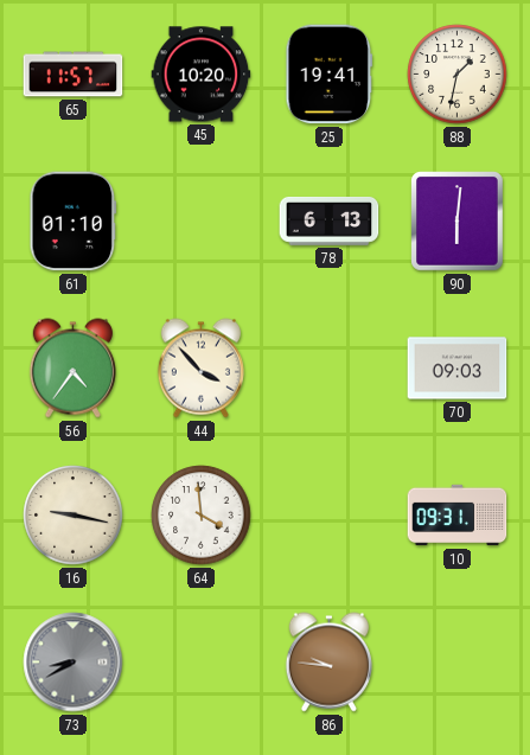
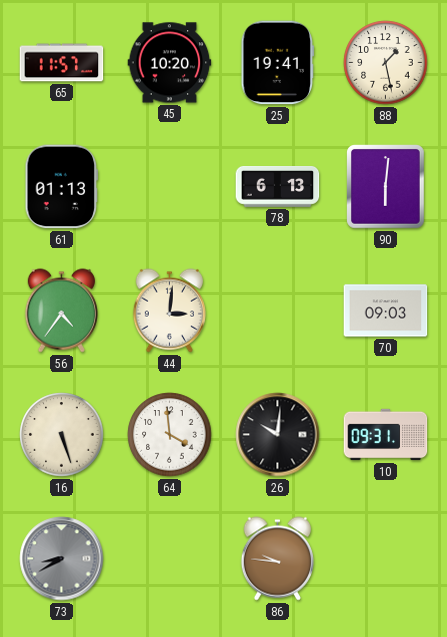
88: 1:32 -> 1:28
61: 01:10 -> 01:13
44: 3:53 -> 3:01
16: 9:17 -> 5:27
26: none -> 10:01
